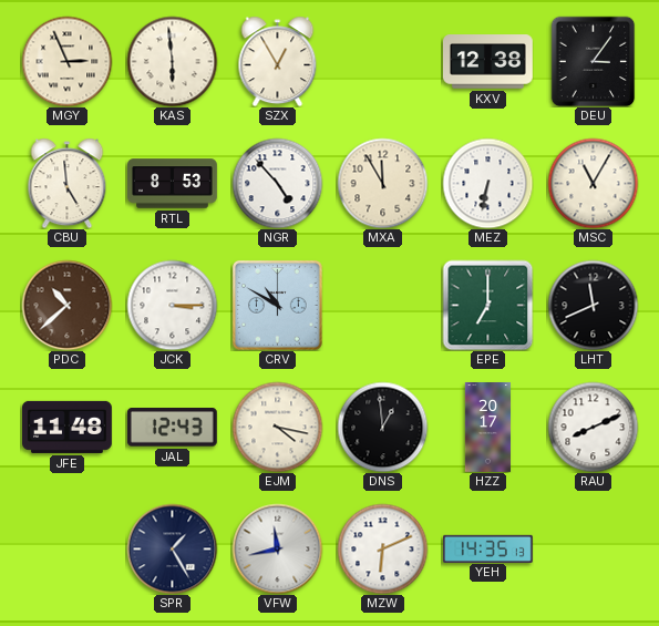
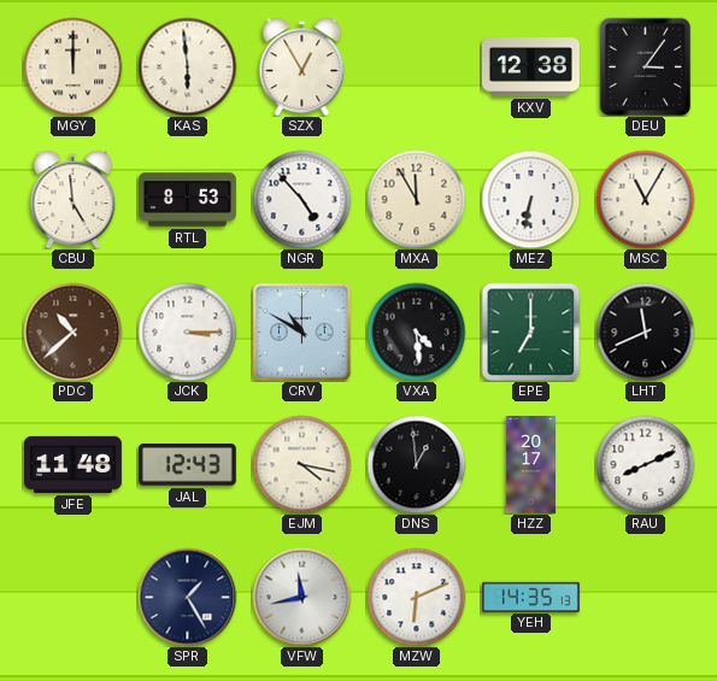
MGY: 2:56 -> 12:00
VXA: none -> 4:29
